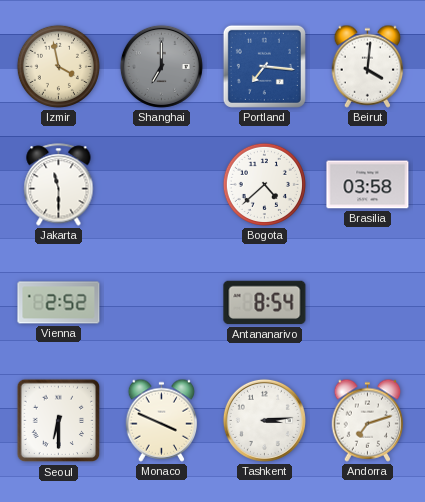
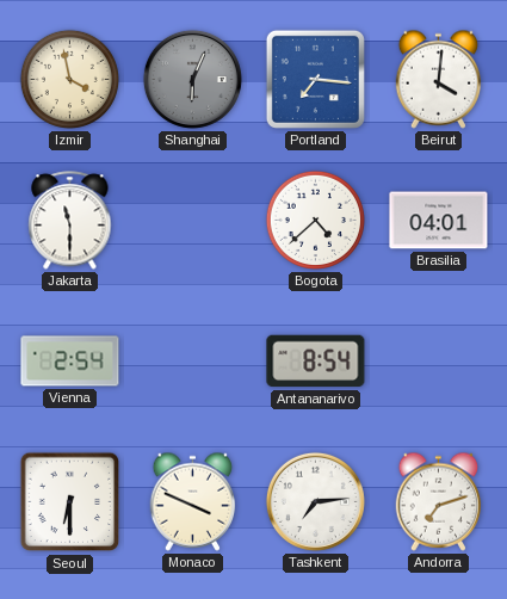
Shanghai: 7:00 -> 6:04
Brasilia: 03:58 -> 04:01
Vienna: 2:52 -> 2:54
Tashkent: 3:14 -> 7:14
